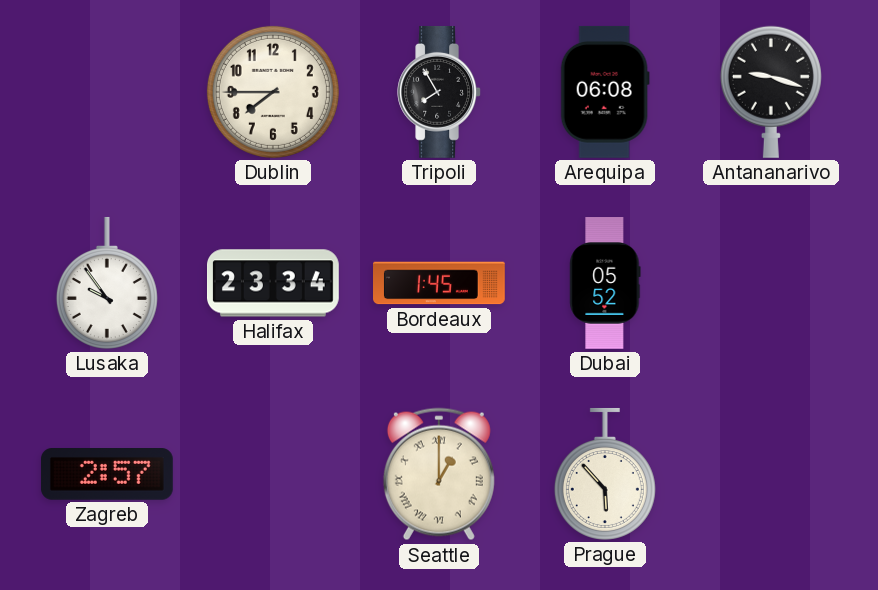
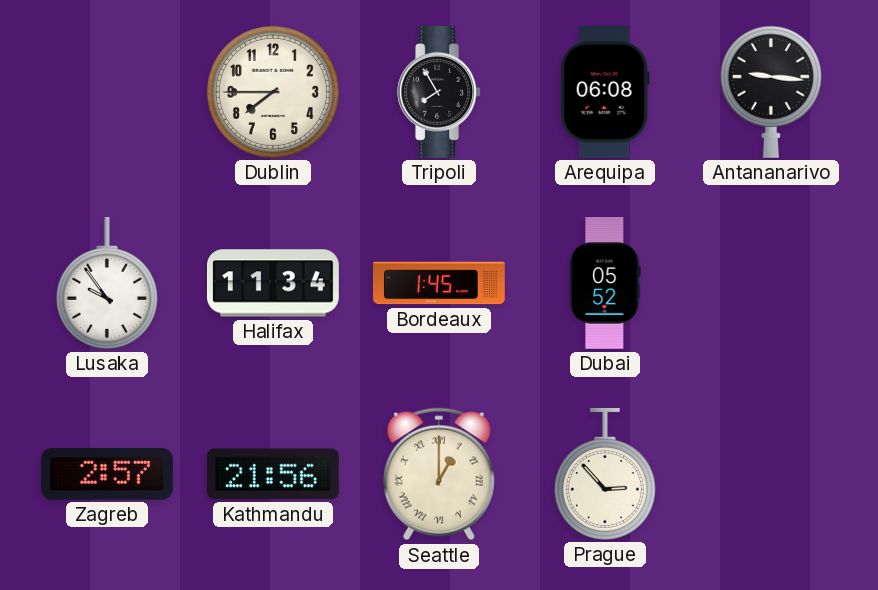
Antananarivo: 9:18 -> 9:16
Halifax: 23:34 -> 11:34
Kathmandu: none -> 21:56
Prague: 5:53 -> 2:53
